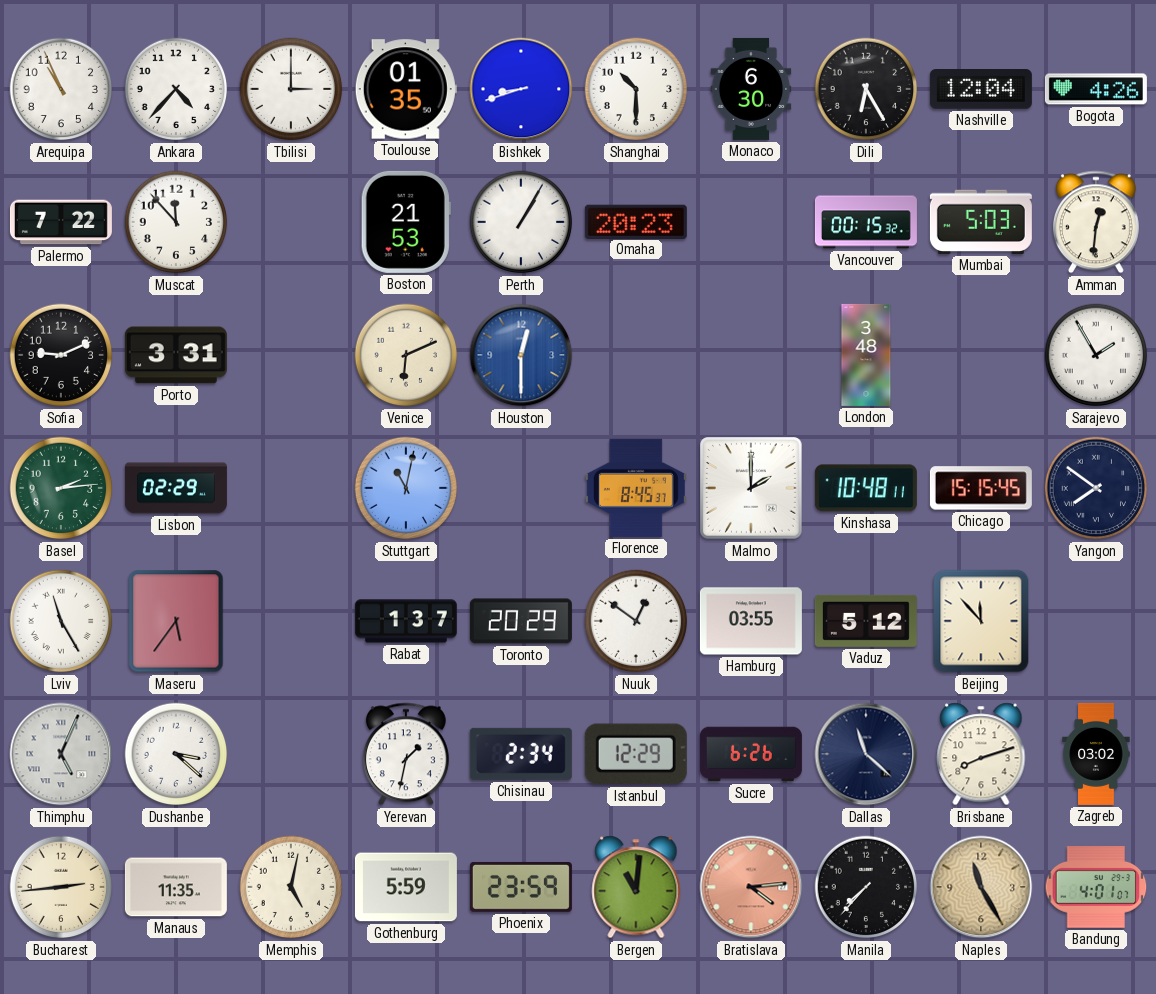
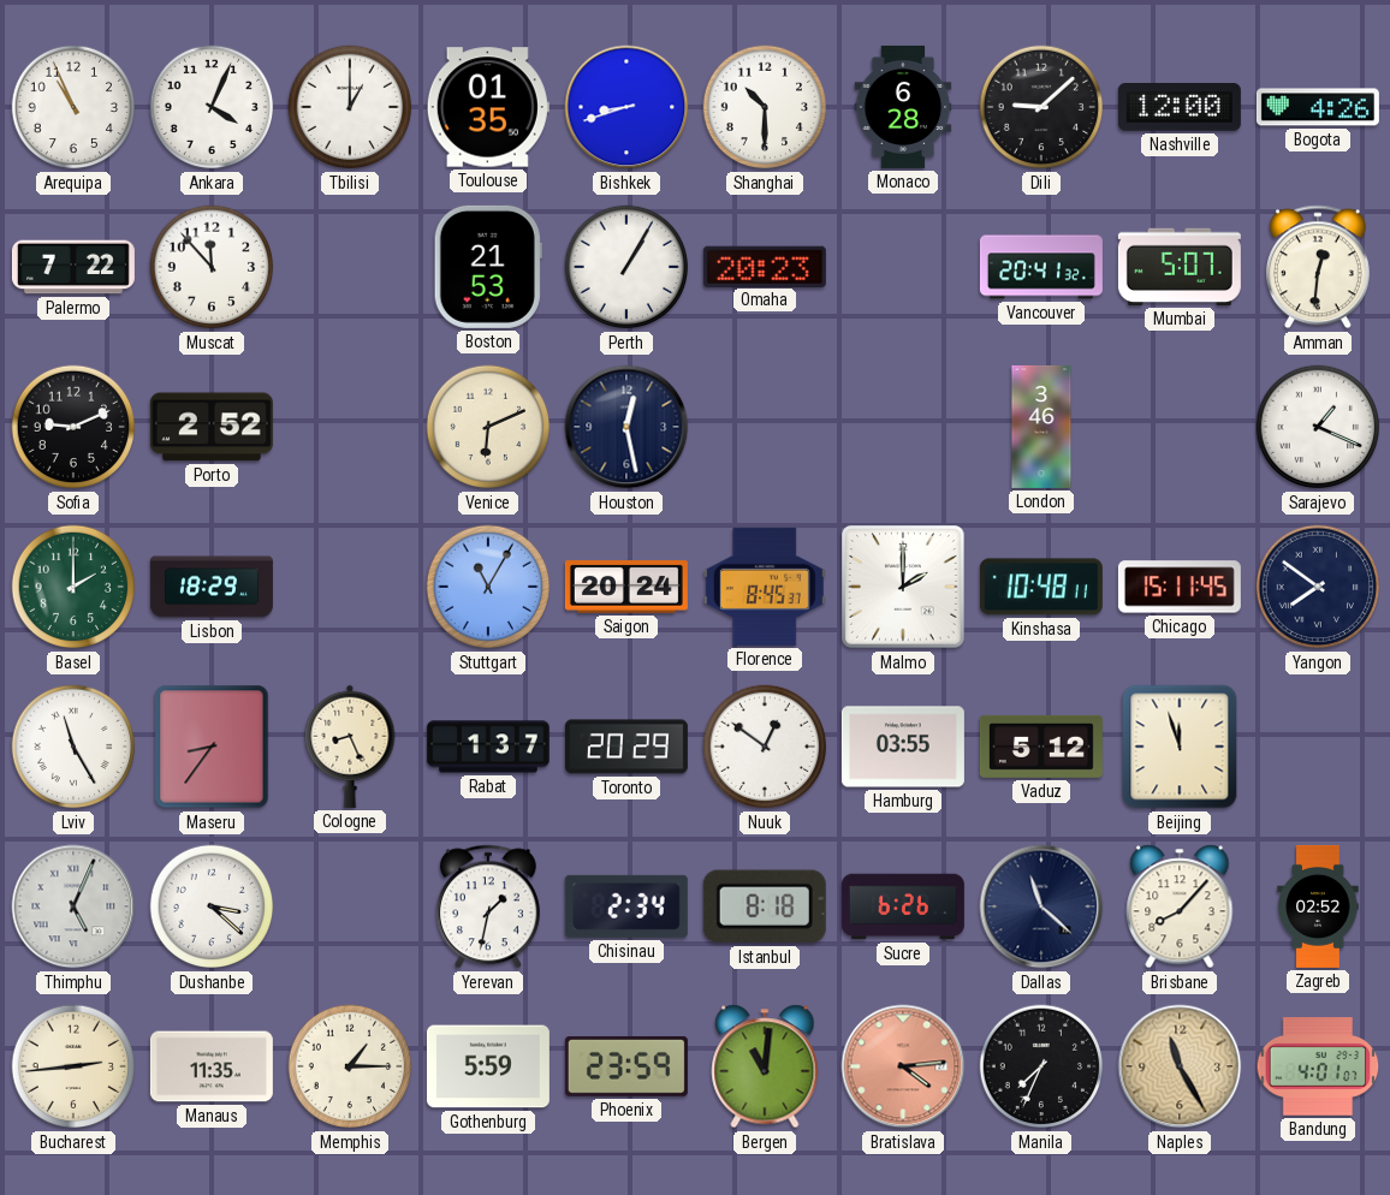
Ankara: 4:37 -> 4:04
Tbilisi: 3:00 -> 1:00
Monaco: 6:30 -> 6:28
Dili: 6:25 -> 9:08
Nashville: 12:04 -> 12:00
Vancouver: 00:15 -> 20:41
Mumbai: 5:03 -> 5:07
Porto: 3:31 -> 2:52
Houston: 12:30 -> 12:28
Houston dial: blue -> navy
London: 3:48 -> 3:46
Sarajevo: 1:55 -> 1:19
Basel: 2:14 -> 2:00
Lisbon: 02:29 -> 18:29
Stuttgart: 11:02 -> 11:05
Saigon: none -> 20:24
Chicago: 15:15 -> 15:11
Maseru: 5:36 -> 8:36
Cologne: none -> 8:26
Beijing: 11:53 -> 11:57
Istanbul: 12:29 -> 8:18
Brisbane: 8:12 -> 8:07
Zagreb: 03:02 -> 02:52
Memphis: 5:02 -> 1:15
Manila: 7:37 -> 7:34
